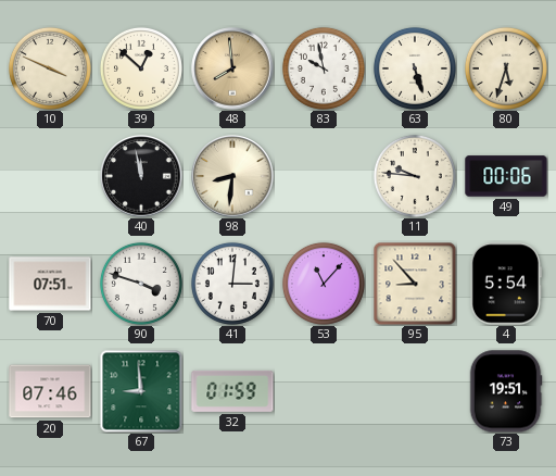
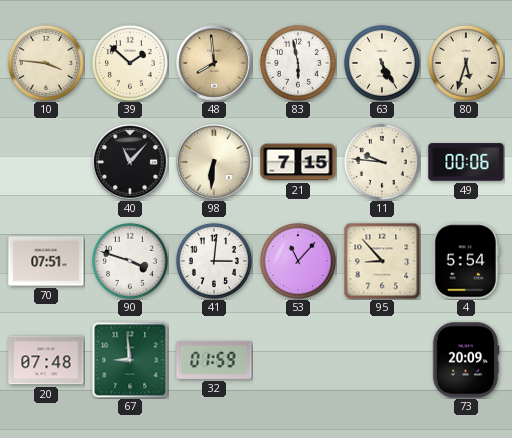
10: 3:49 -> 3:46
39: 12:52 -> 1:52
83: 9:58 -> 5:58
63: 5:27 -> 5:25
40: 11:58 -> 11:07
98: 8:31 -> 6:31
21: none -> 7:15
20: 07:46 -> 07:48
73: 19:51 -> 20:09
